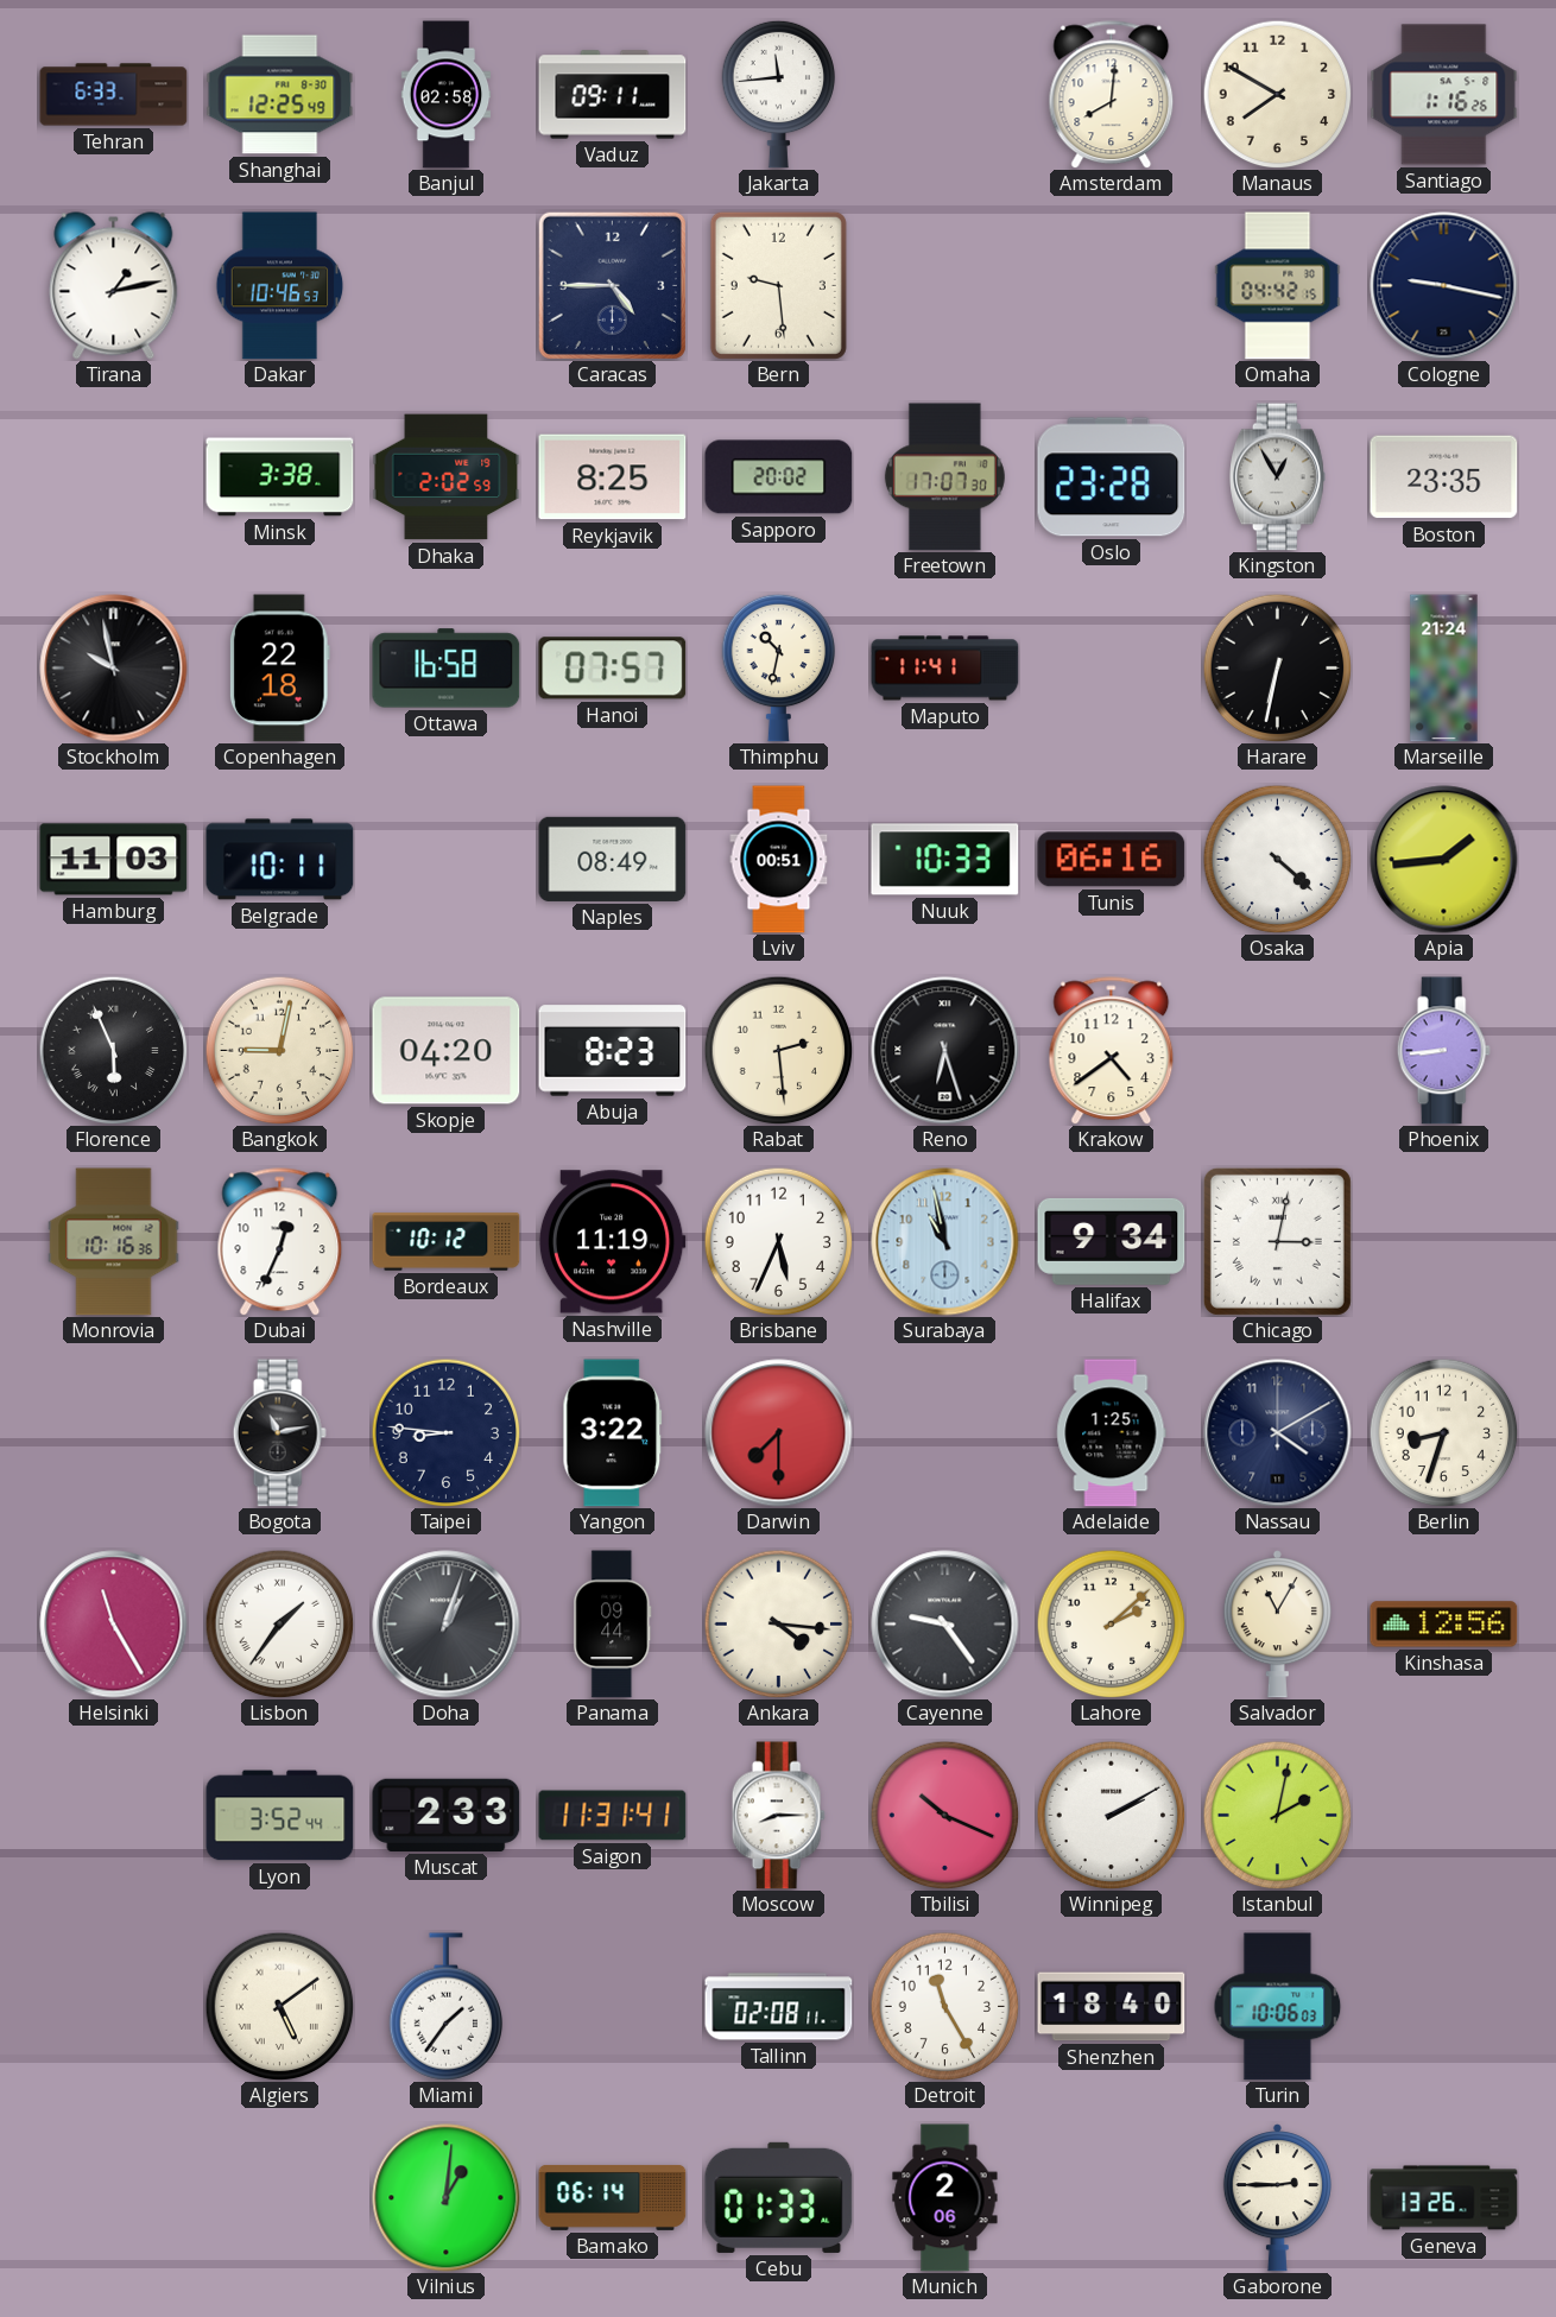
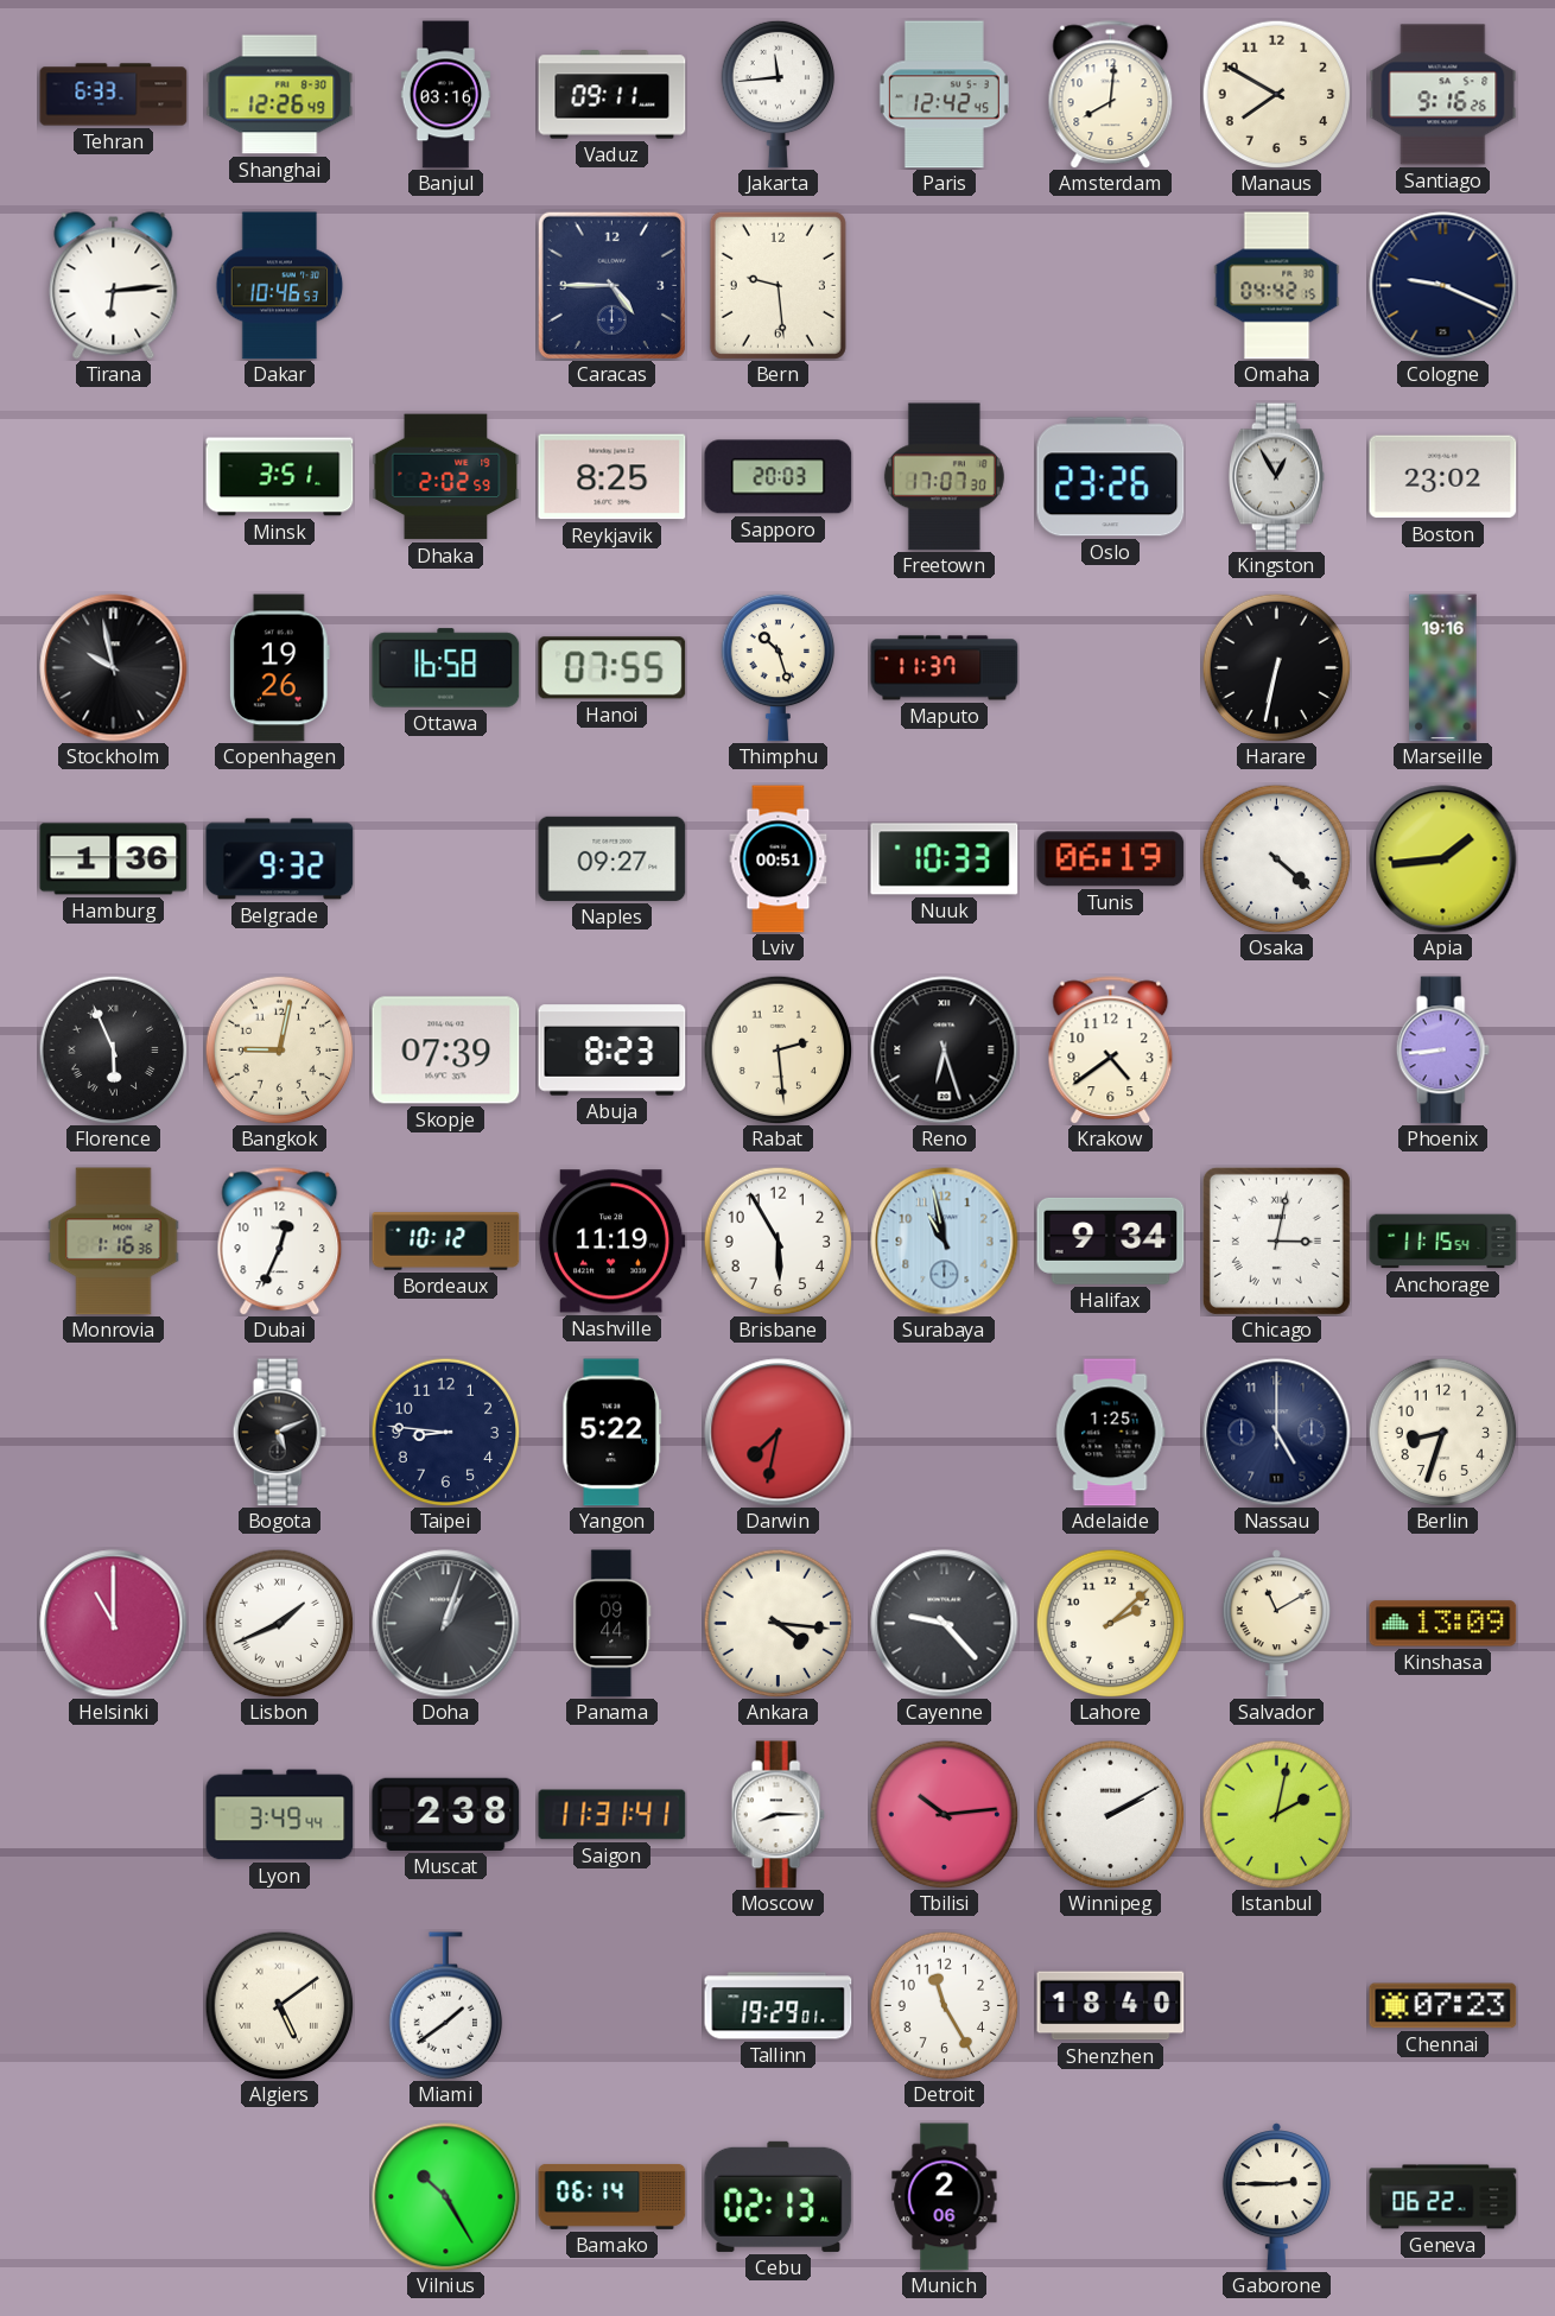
Shanghai: 12:25 -> 12:26
Banjul: 02:58 -> 03:16
Paris: none -> 12:42
Santiago: 1:16 -> 9:16
Tirana: 1:13 -> 6:14
Cologne: 9:17 -> 9:19
Minsk: 3:38 -> 3:51
Sapporo: 20:02 -> 20:03
Oslo: 23:28 -> 23:26
Boston: 23:35 -> 23:02
Copenhagen: 22:18 -> 19:26
Hanoi: 07:57 -> 07:55
Thimphu: 10:32 -> 10:27
Maputo: 11:41 -> 11:37
Marseille: 21:24 -> 19:16
Hamburg: 11:03 -> 1:36
Belgrade: 10:11 -> 9:32
Naples: 08:49 -> 09:27
Tunis: 06:16 -> 06:19
Skopje: 04:20 -> 07:39
Monrovia: 10:16 -> 1:16
Brisbane: 5:34 -> 5:55
Anchorage: none -> 11:15
Bogota: 11:13 -> 5:11
Yangon: 3:22 -> 5:22
Darwin: 7:30 -> 7:32
Nassau: 4:10 -> 5:00
Helsinki: 11:25 -> 11:00
Lisbon: 1:36 -> 1:41
Cayenne: 9:24 -> 9:23
Salvador: 11:05 -> 11:10
Kinshasa: 12:56 -> 13:09
Lyon: 3:52 -> 3:49
Muscat: 2:33 -> 2:38
Tbilisi: 10:19 -> 10:14
Miami: 1:36 -> 1:39
Tallinn: 02:08 -> 19:29
Turin: 10:06 -> none
Chennai: none -> 07:23
Vilnius: 1:01 -> 10:25
Cebu: 01:33 -> 02:13
Geneva: 13:26 -> 06:22
